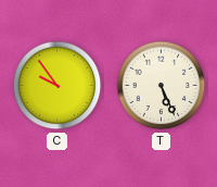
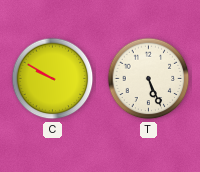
C: 9:54 -> 9:50
